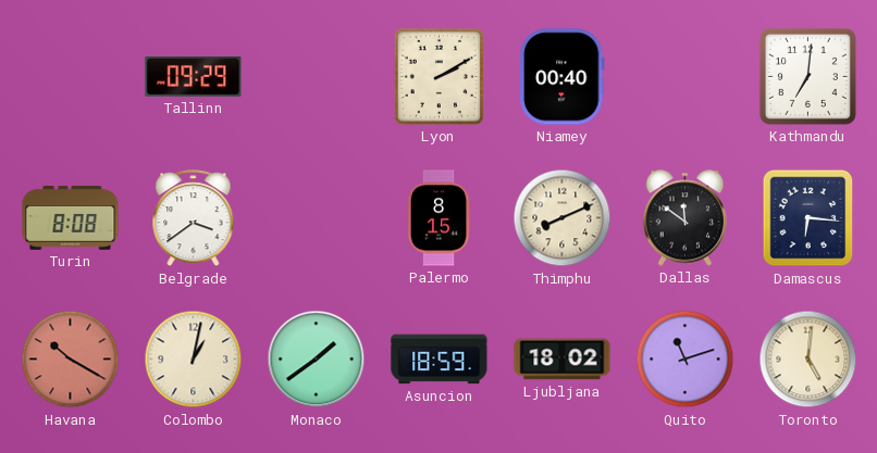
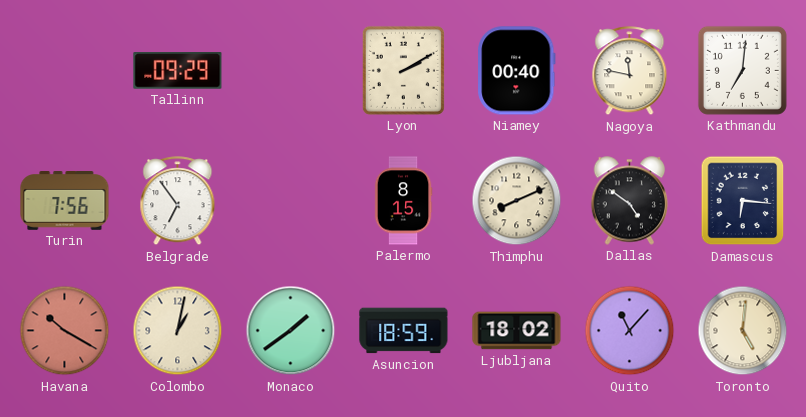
Nagoya: none -> 11:47
Turin: 8:08 -> 7:56
Belgrade: 3:39 -> 6:54
Dallas: 11:51 -> 4:51
Quito: 11:12 -> 11:07
